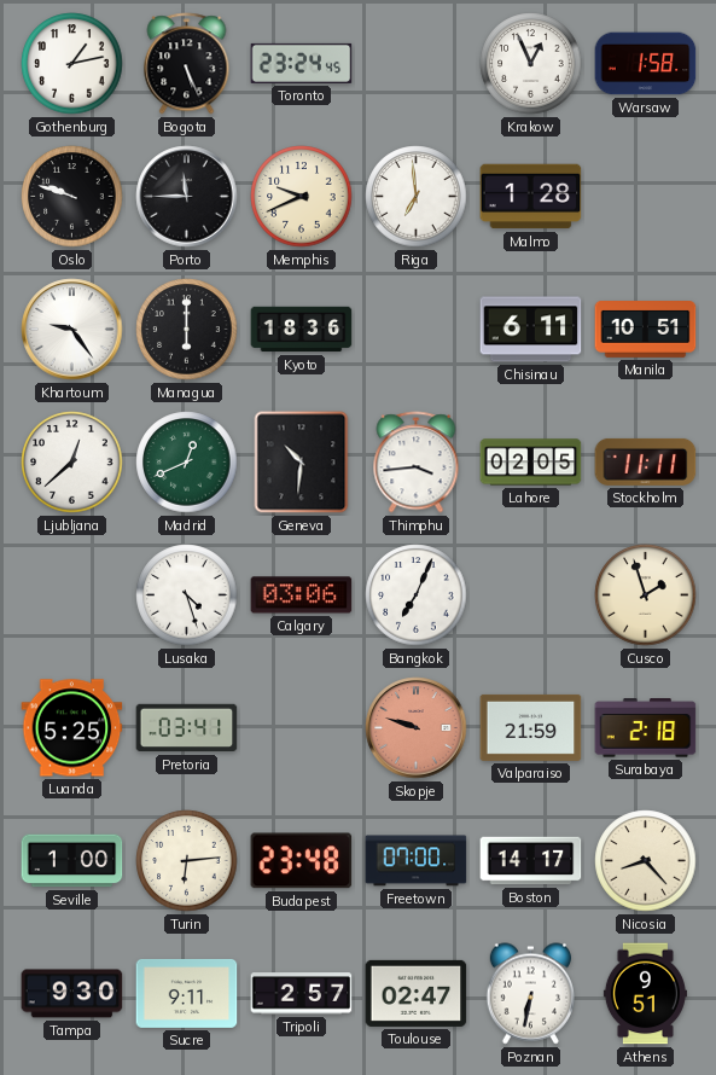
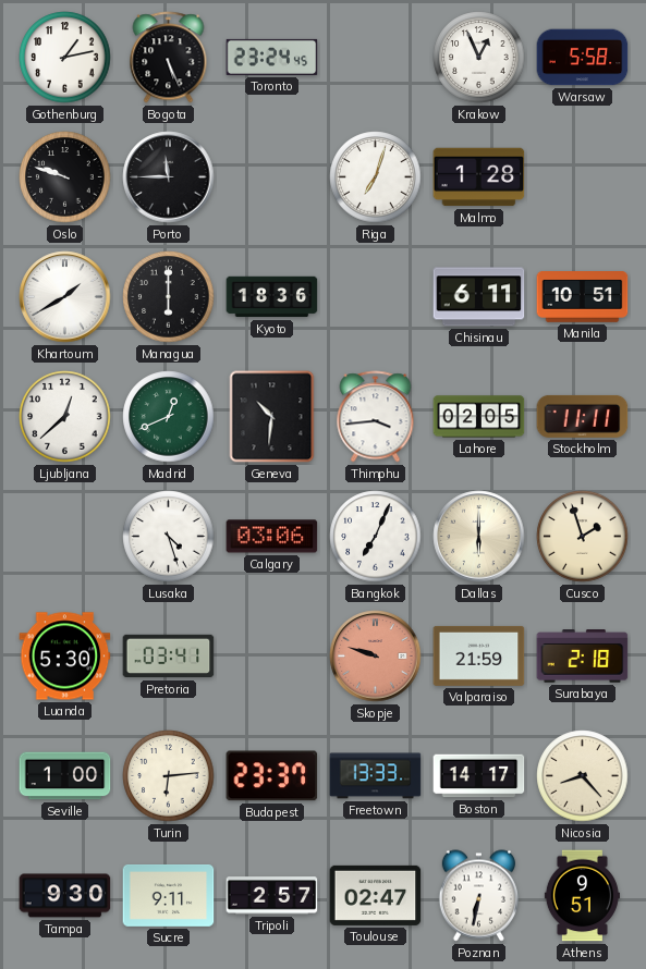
Warsaw: 1:58 -> 5:58
Memphis: 9:41 -> none
Riga: 6:59 -> 7:03
Khartoum: 9:24 -> 1:40
Dallas: none -> 6:00
Luanda: 5:25 -> 5:30
Budapest: 23:48 -> 23:37
Freetown: 07:00 -> 13:33
